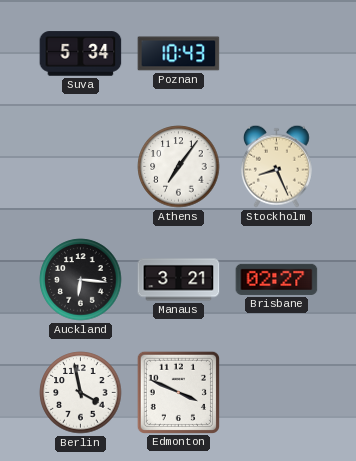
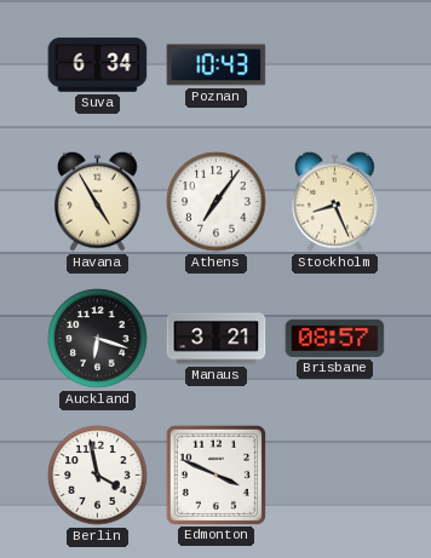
Suva: 5:34 -> 6:34
Havana: none -> 4:55
Auckland: 6:16 -> 6:18
Brisbane: 02:27 -> 08:57
